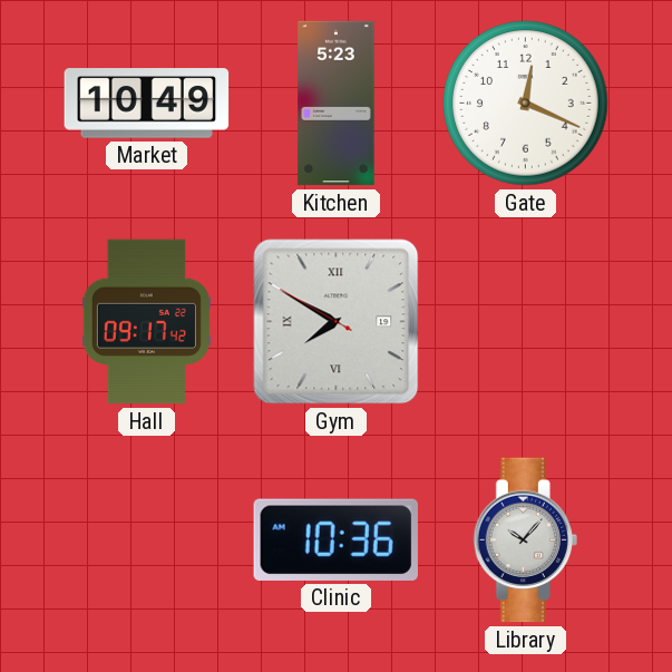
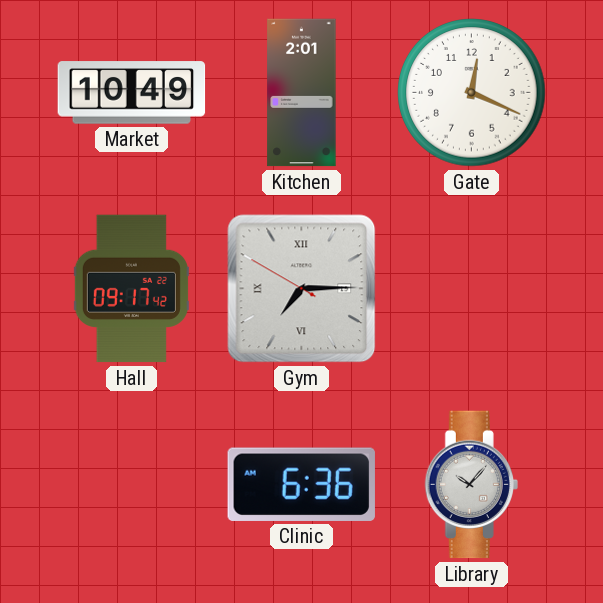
Kitchen: 5:23 -> 2:01
Gym: 7:49 -> 7:14
Clinic: 10:36 -> 6:36
